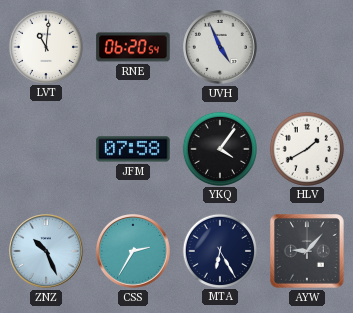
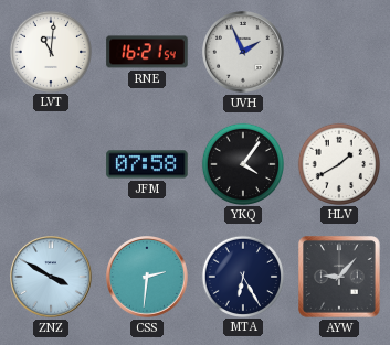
RNE: 06:20 -> 16:21
UVH: 4:56 -> 1:56
ZNZ: 10:26 -> 3:50
CSS: 2:35 -> 2:31
